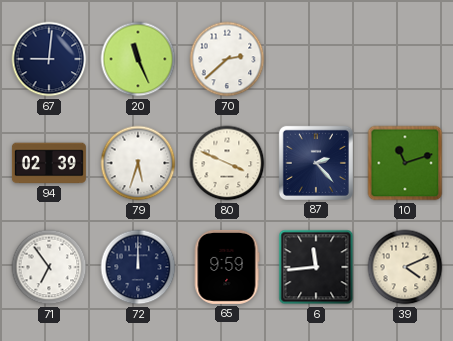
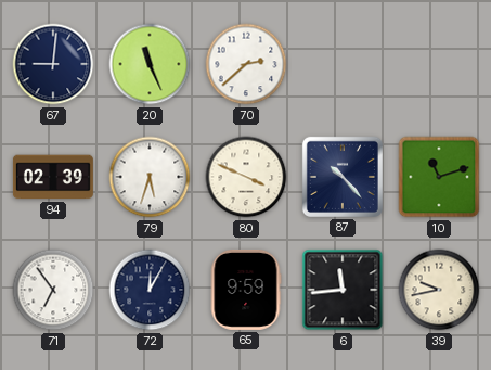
87: 2:23 -> 10:23
72: 12:00 -> 12:05
39: 4:11 -> 9:43
